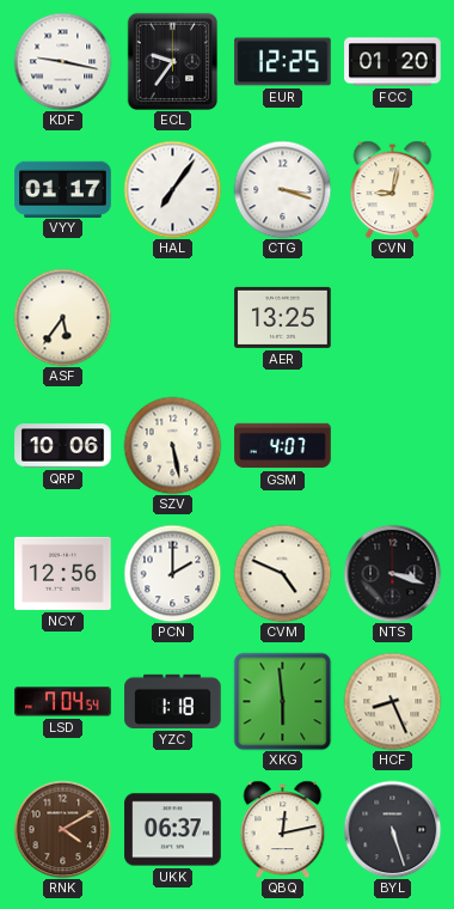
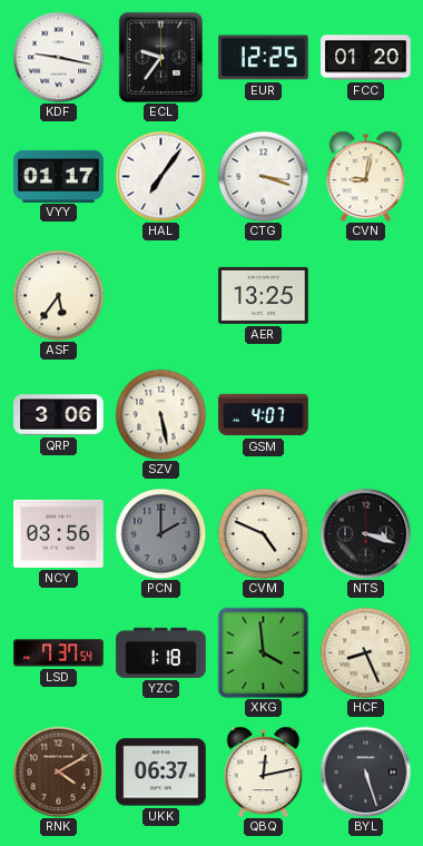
QRP: 10:06 -> 3:06
NCY: 12:56 -> 03:56
PCN dial: white -> grey
LSD: 7:04 -> 7:37
XKG: 5:59 -> 3:59
